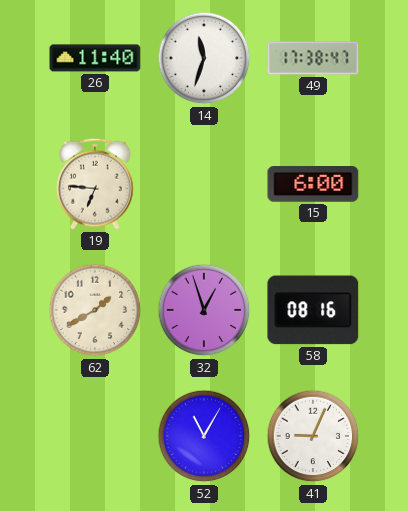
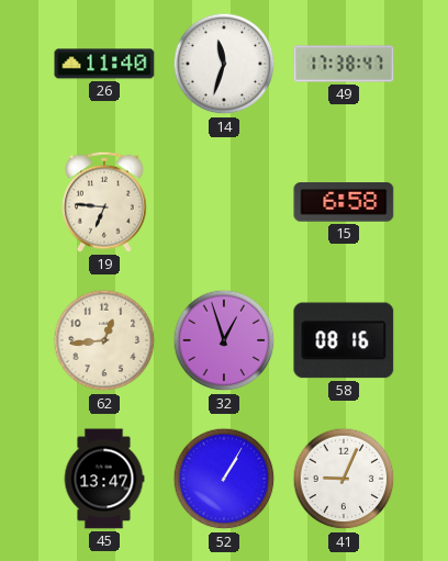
15: 6:00 -> 6:58
62: 1:40 -> 12:44
45: none -> 13:47
52: 11:05 -> 1:05
